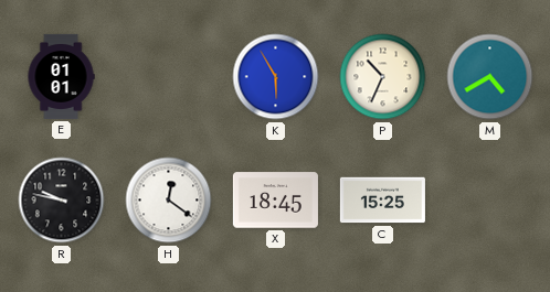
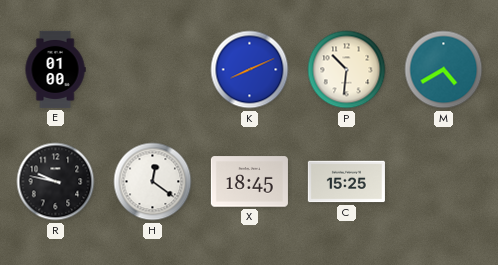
E: 01:01 -> 01:00
K: 5:55 -> 8:11
P: 10:34 -> 10:31
